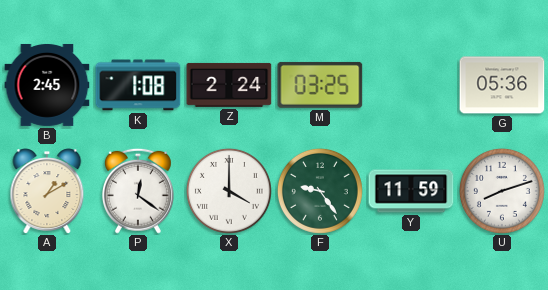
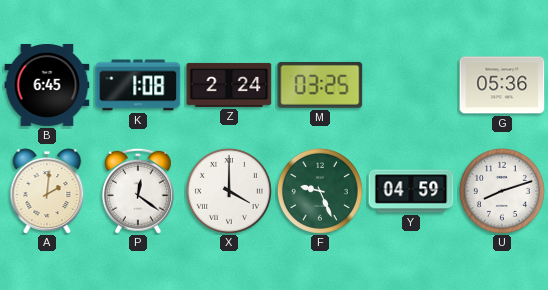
B: 2:45 -> 6:45
A: 1:10 -> 2:01
F: 9:24 -> 9:26
Y: 11:59 -> 04:59
